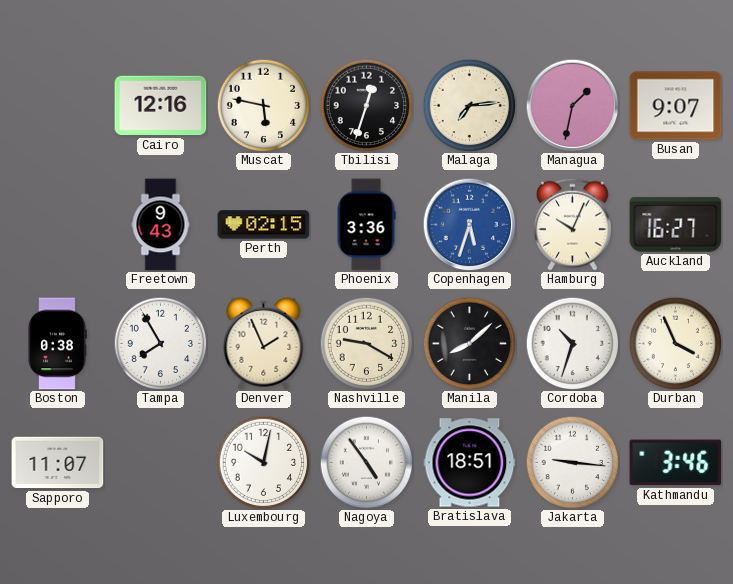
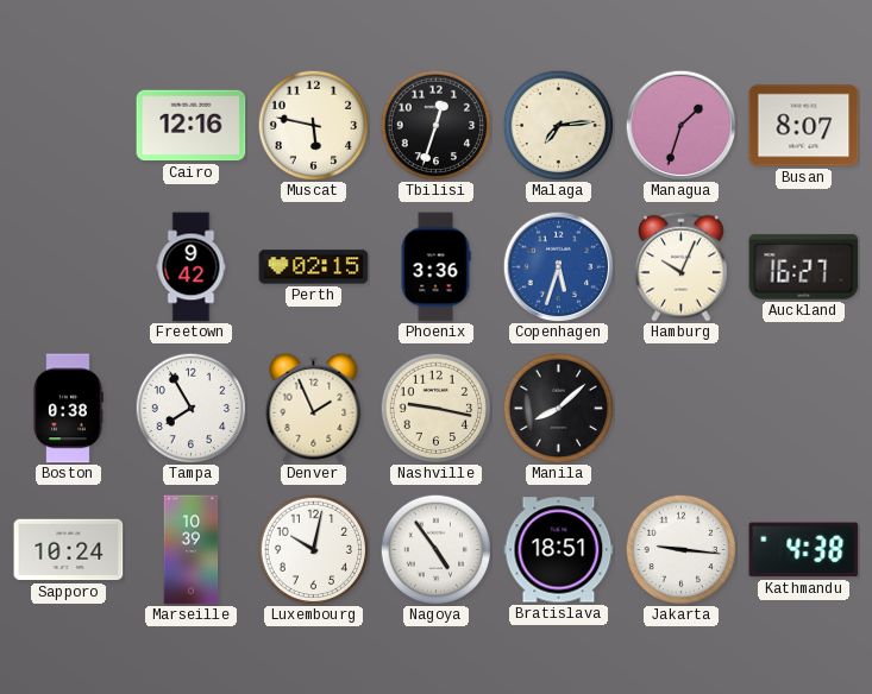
Managua: 1:32 -> 1:33
Busan: 9:07 -> 8:07
Freetown: 9:43 -> 9:42
Nashville: 9:20 -> 9:17
Cordoba: 10:33 -> none
Durban: 3:56 -> none
Sapporo: 11:07 -> 10:24
Marseille: none -> 10:39
Kathmandu: 3:46 -> 4:38
